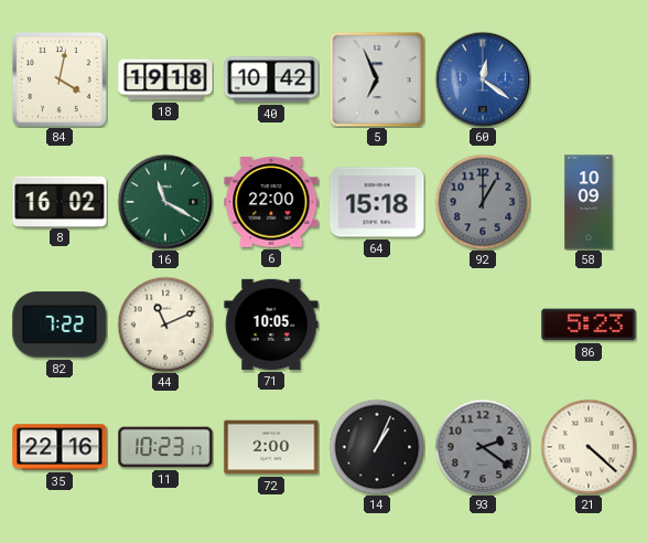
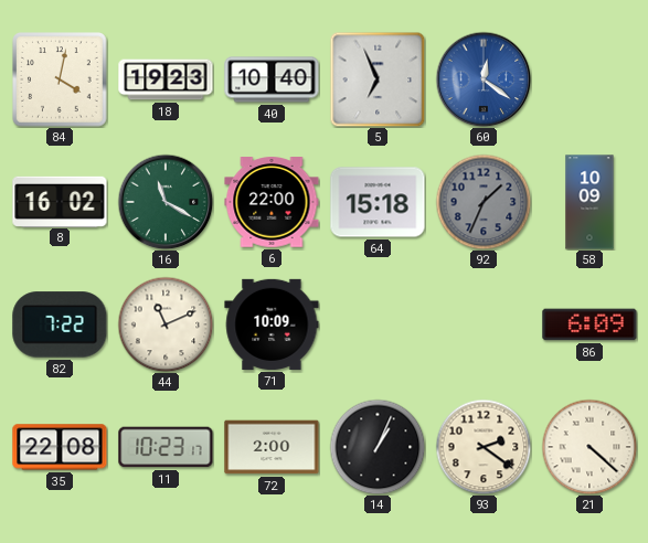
18: 19:18 -> 19:23
40: 10:42 -> 10:40
92: 1:00 -> 1:34
71: 10:05 -> 10:09
86: 5:23 -> 6:09
35: 22:16 -> 22:08
93 dial: grey -> cream
